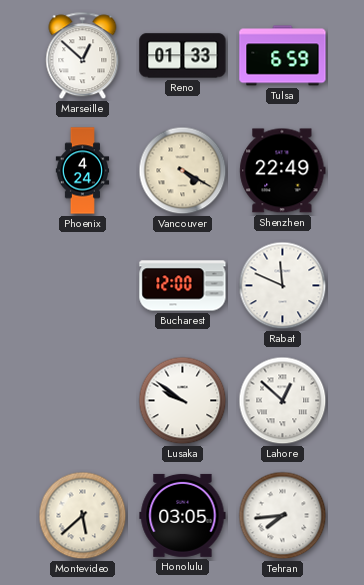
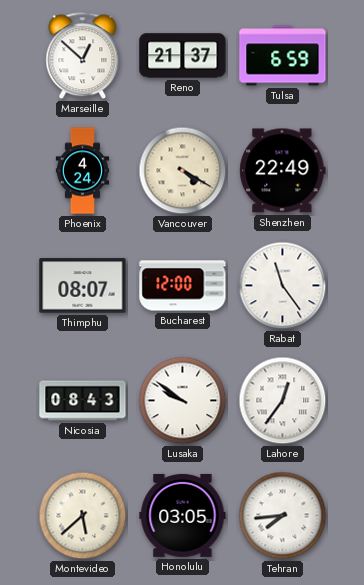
Reno: 01:33 -> 21:37
Thimphu: none -> 08:07
Rabat: 11:49 -> 11:24
Nicosia: none -> 08:43
Lahore: 12:52 -> 12:36
